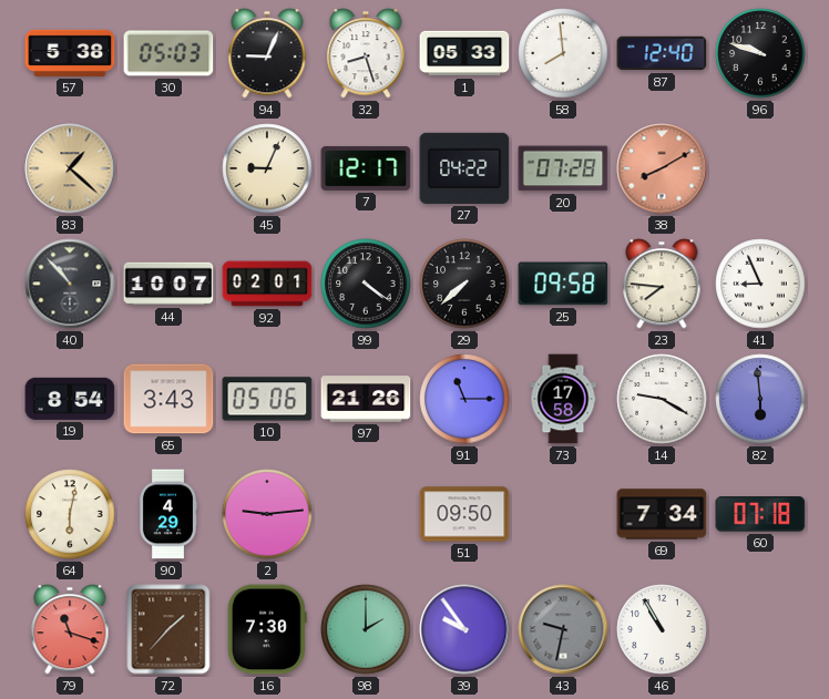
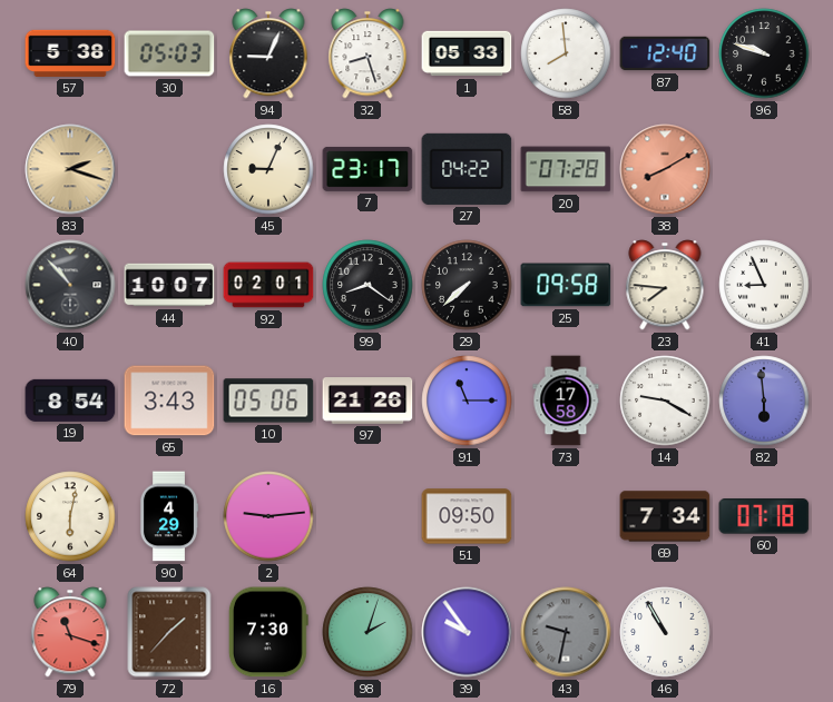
83: 1:22 -> 2:18
7: 12:17 -> 23:17
99: 4:21 -> 8:21
98: 2:00 -> 2:03
